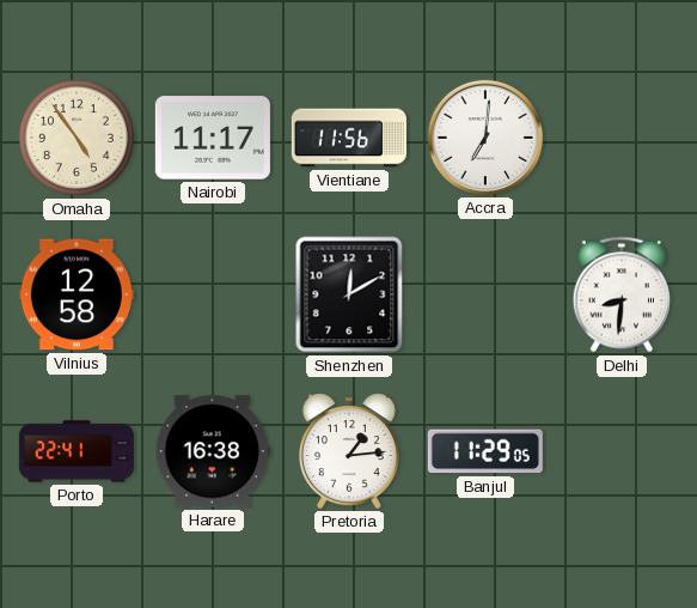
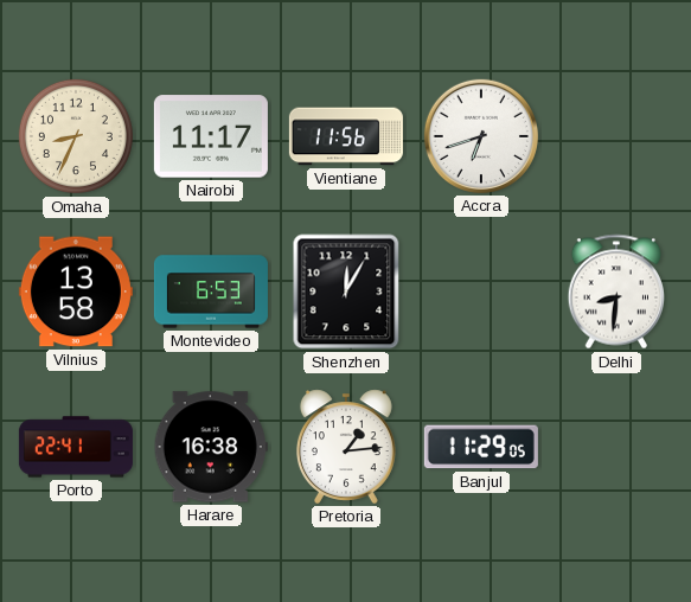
Omaha: 4:54 -> 8:34
Accra: 7:01 -> 6:42
Vilnius: 12:58 -> 13:58
Montevideo: none -> 6:53
Shenzhen: 12:10 -> 12:05
